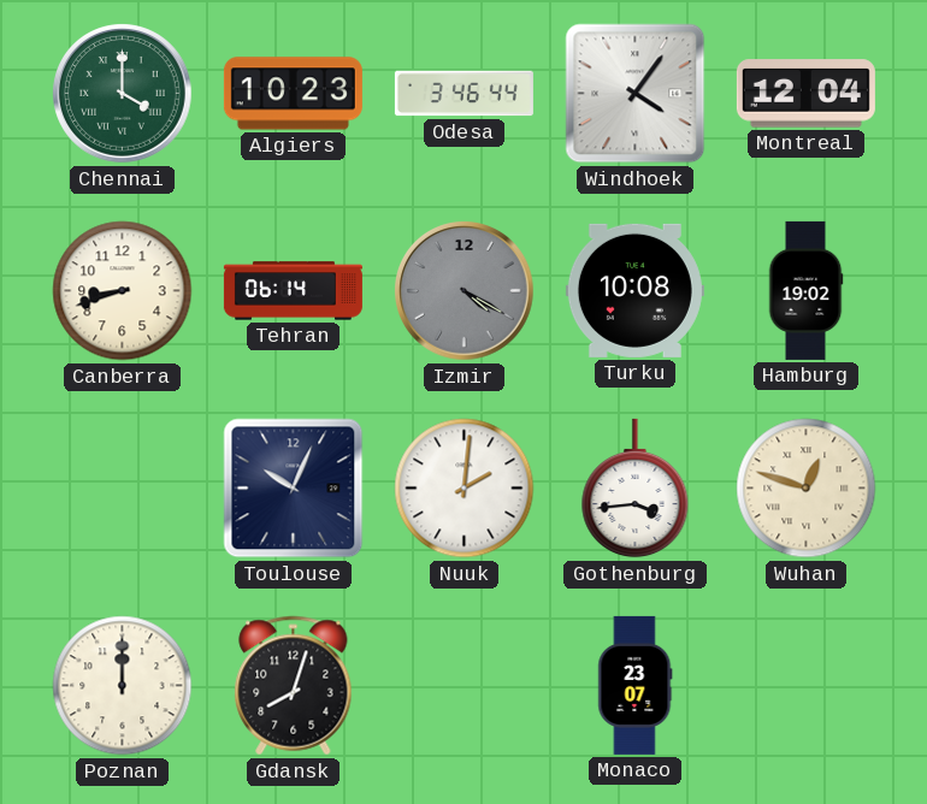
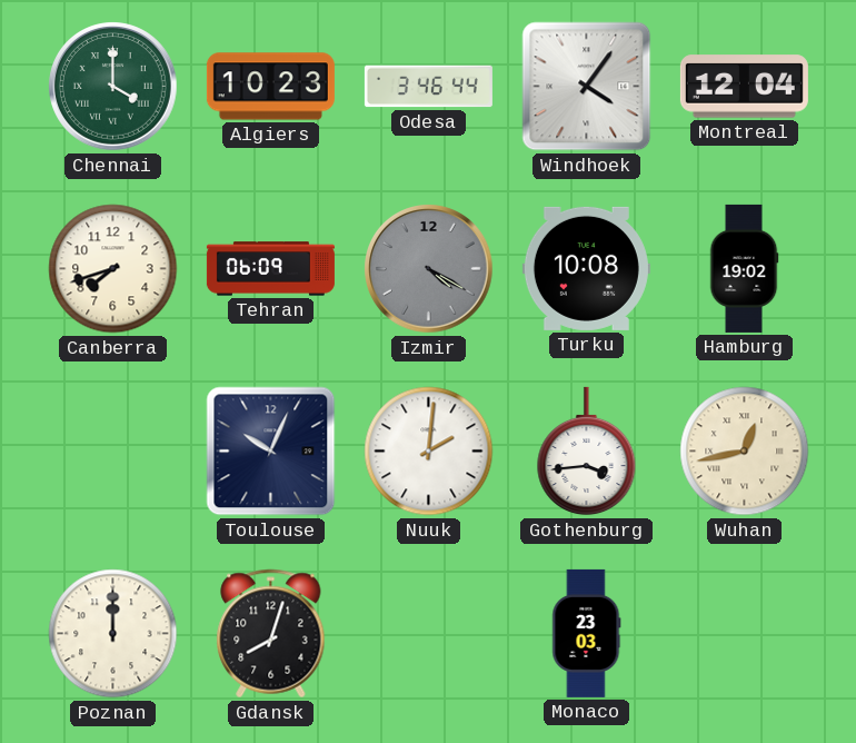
Canberra: 8:42 -> 7:42
Tehran: 06:14 -> 06:09
Wuhan: 12:48 -> 12:43
Monaco: 23:07 -> 23:03
